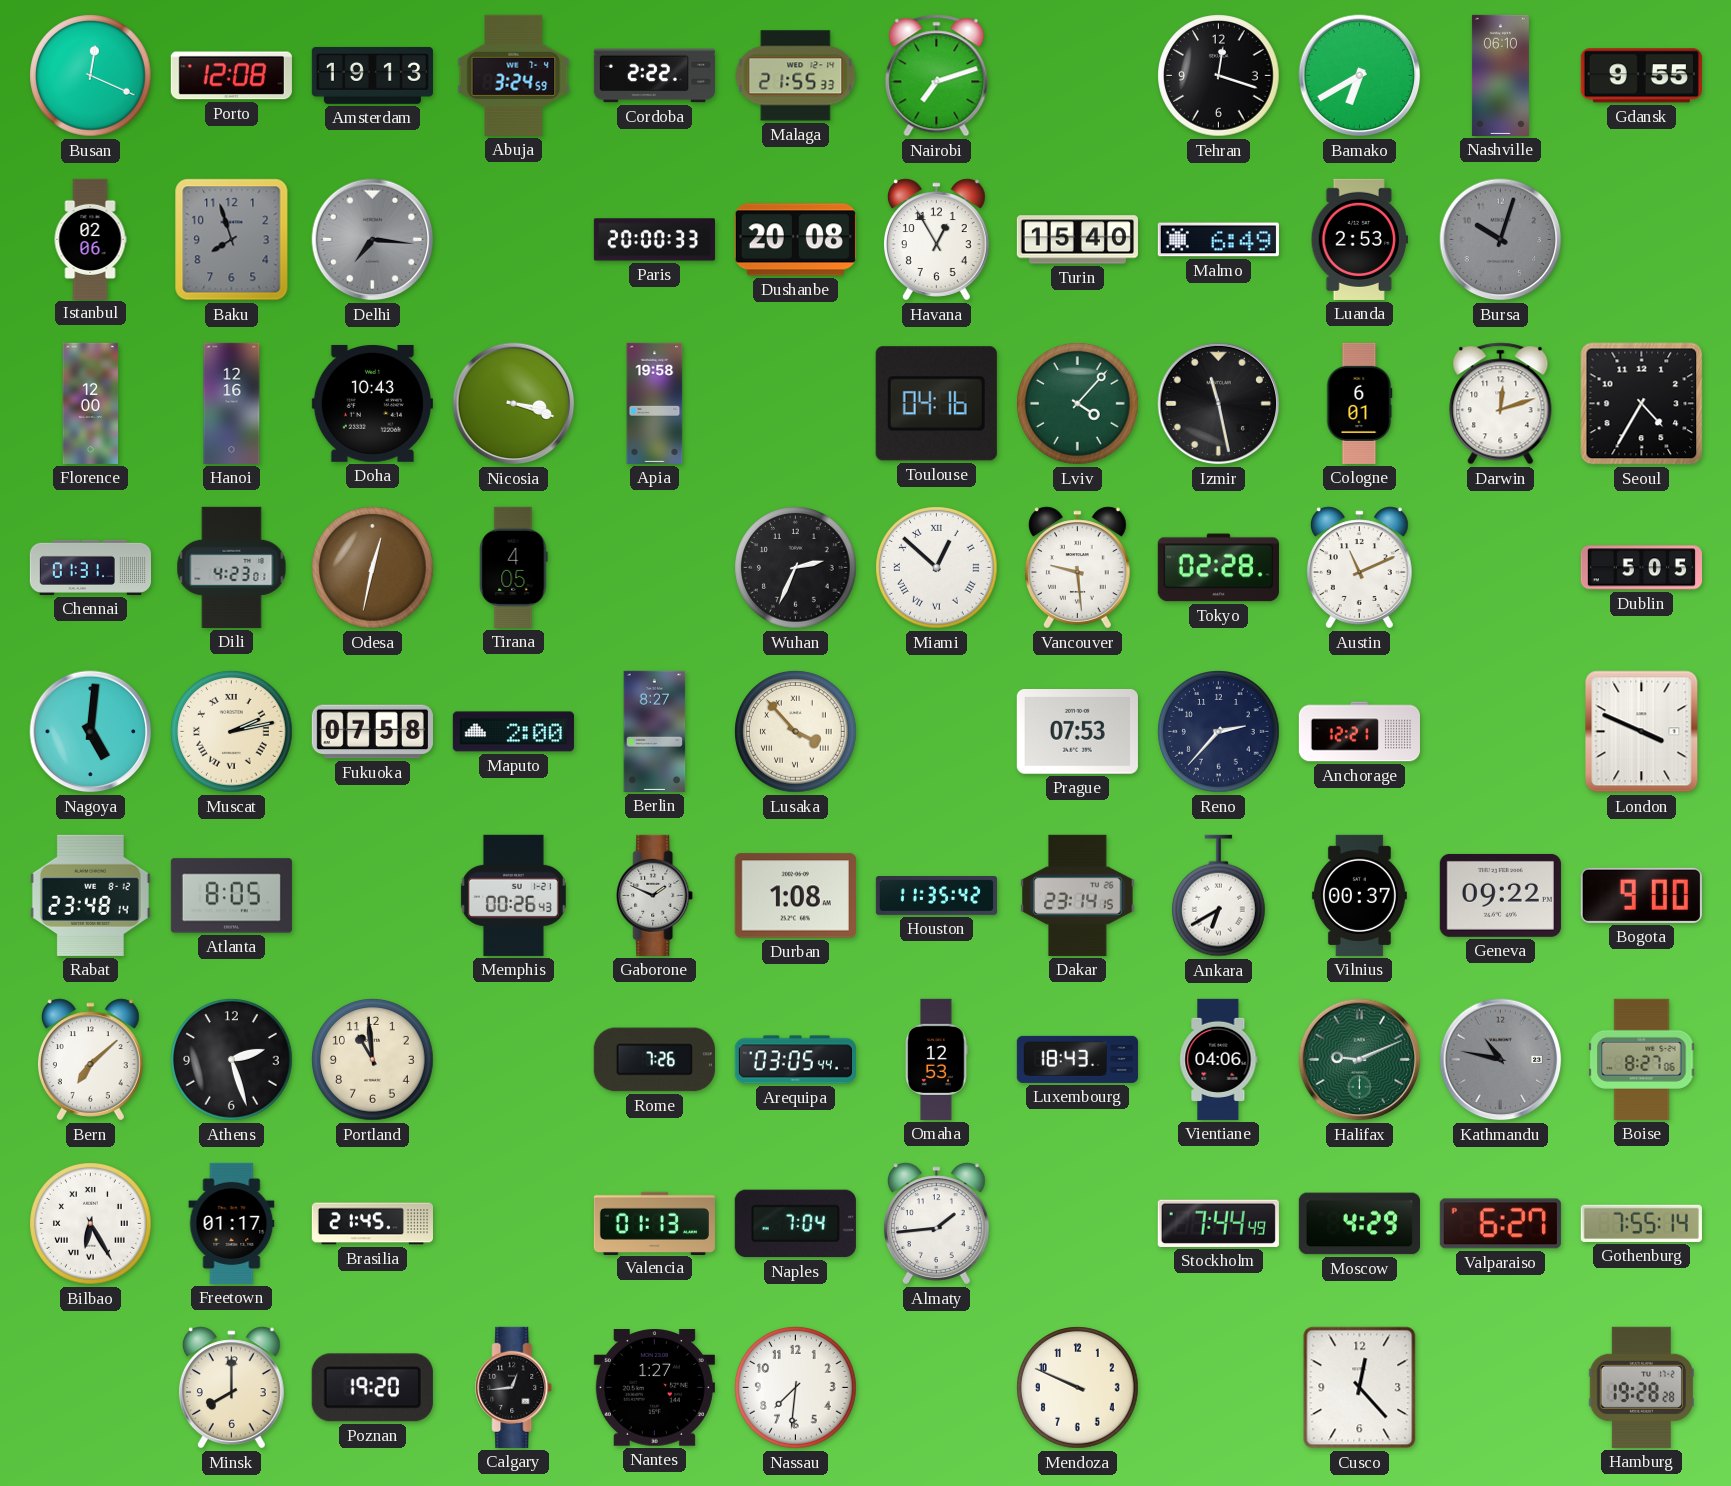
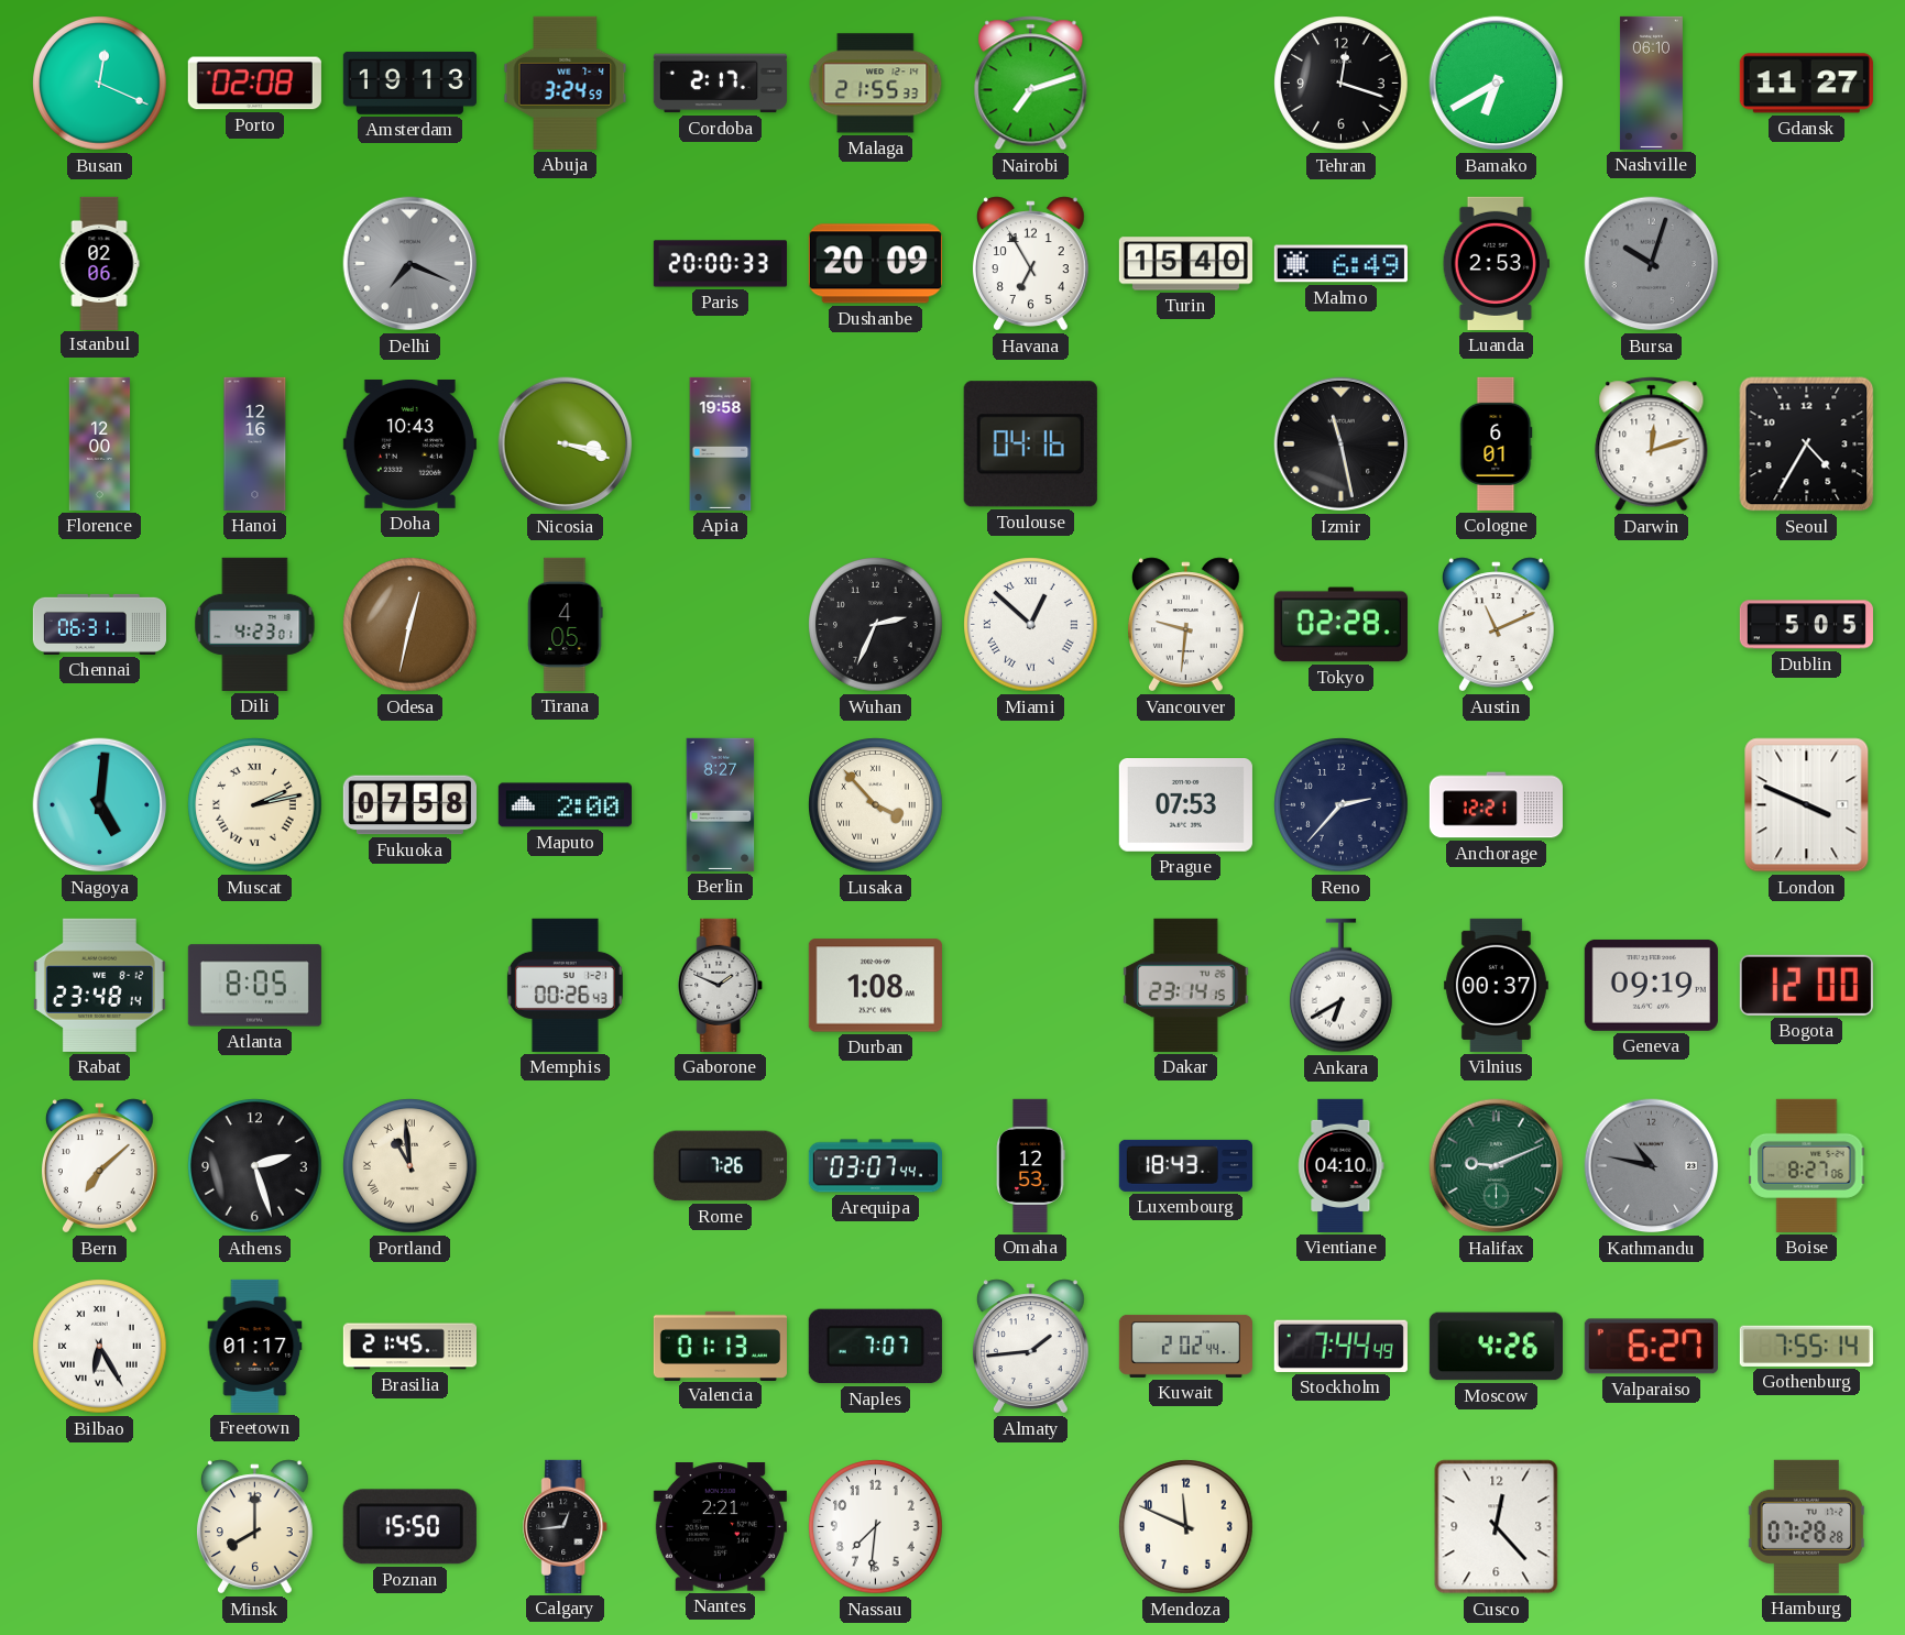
Porto: 12:08 -> 02:08
Cordoba: 2:22 -> 2:17
Gdansk: 9:55 -> 11:27
Baku: 7:57 -> none
Delhi: 7:16 -> 7:19
Dushanbe: 20:08 -> 20:09
Havana: 12:55 -> 6:55
Lviv: 4:07 -> none
Chennai: 01:31 -> 06:31
Vancouver: 9:29 -> 9:31
Houston: 11:35 -> none
Geneva: 09:22 -> 09:19
Bogota: 9:00 -> 12:00
Portland numerals: Arabic -> Roman
Arequipa: 03:05 -> 03:07
Vientiane: 04:06 -> 04:10
Naples: 7:04 -> 7:07
Kuwait: none -> 2:02
Moscow: 4:29 -> 4:26
Poznan: 19:20 -> 15:50
Nantes: 1:27 -> 2:21
Mendoza: 9:49 -> 11:49
Hamburg: 19:28 -> 07:28
